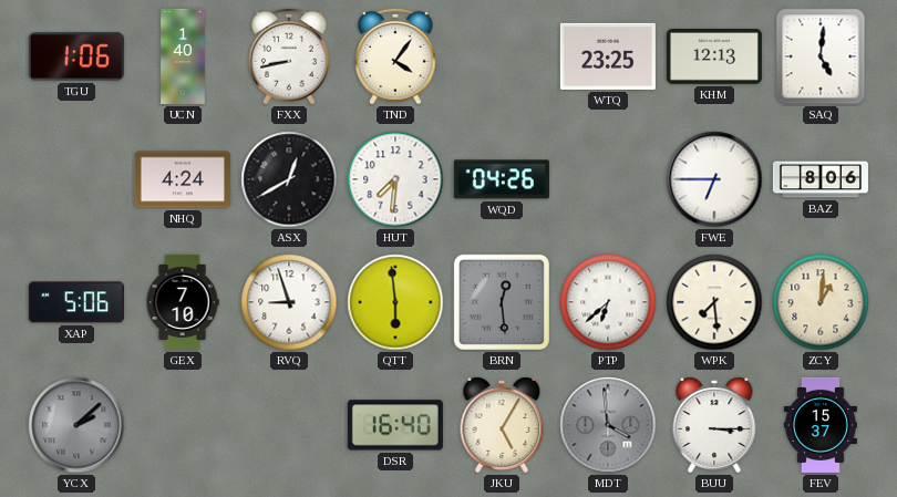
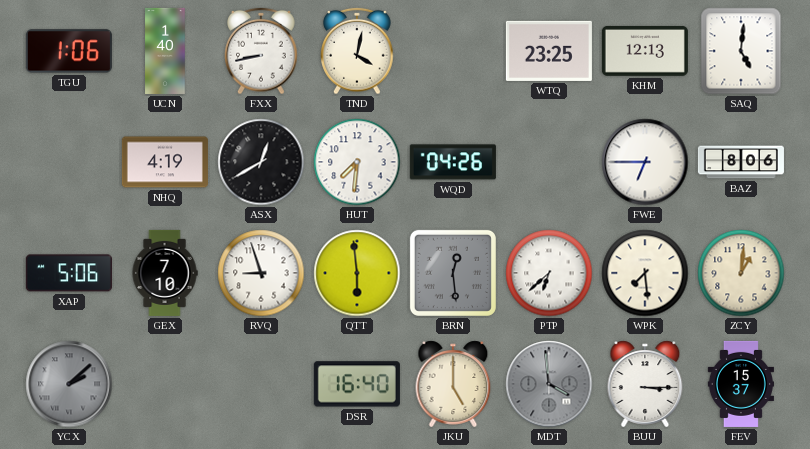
TND: 4:06 -> 4:02
NHQ: 4:24 -> 4:19
JKU: 5:05 -> 5:00
